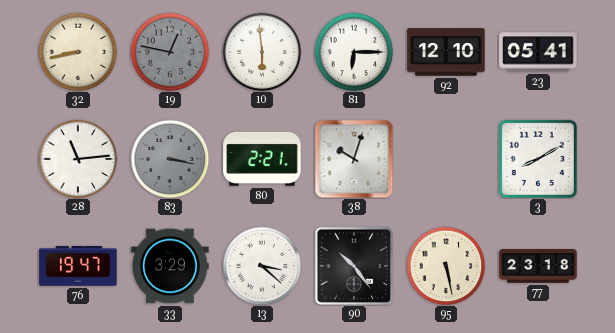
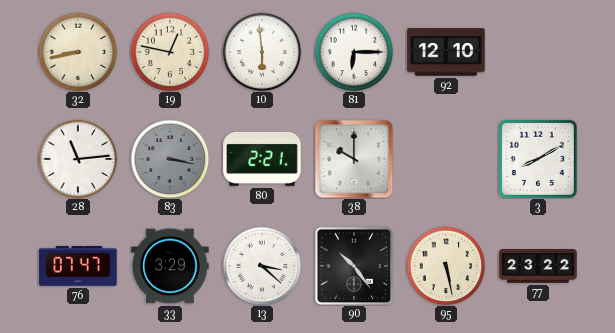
19 dial: grey -> cream
23: 05:41 -> none
38: 10:03 -> 10:00
76: 19:47 -> 07:47
77: 23:18 -> 23:22
